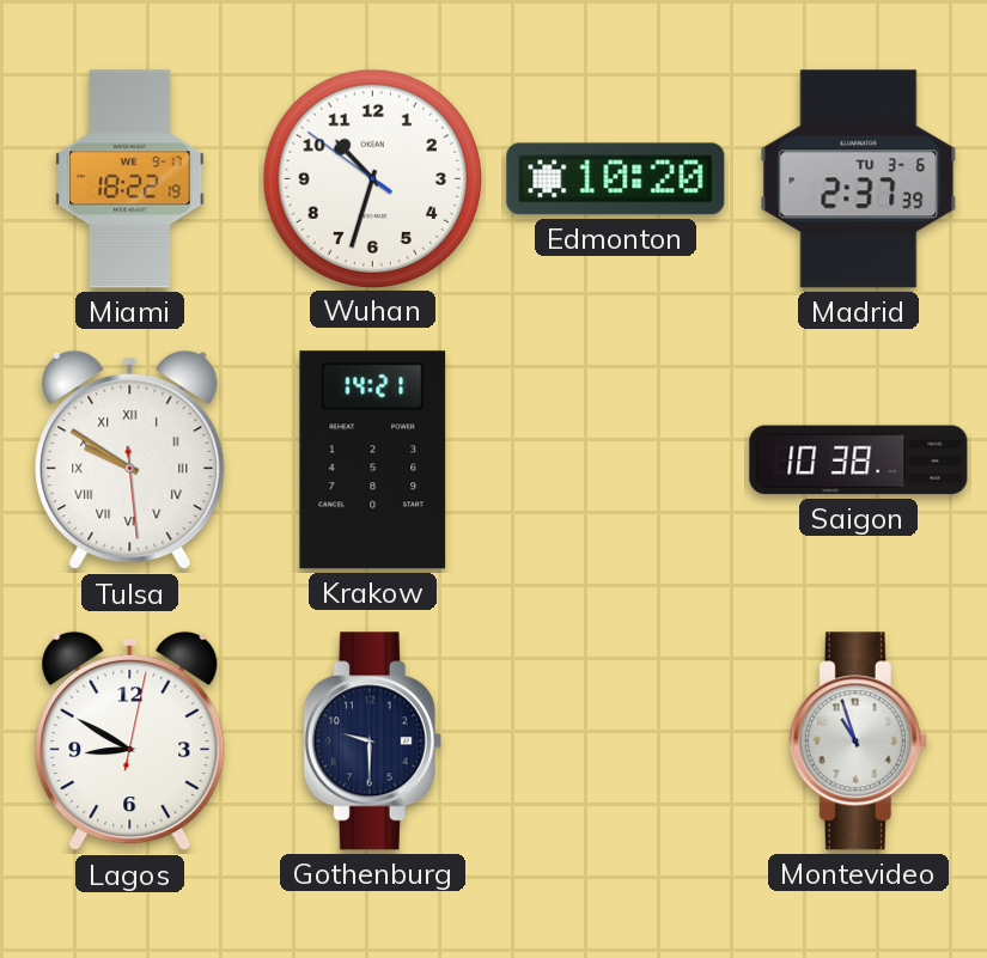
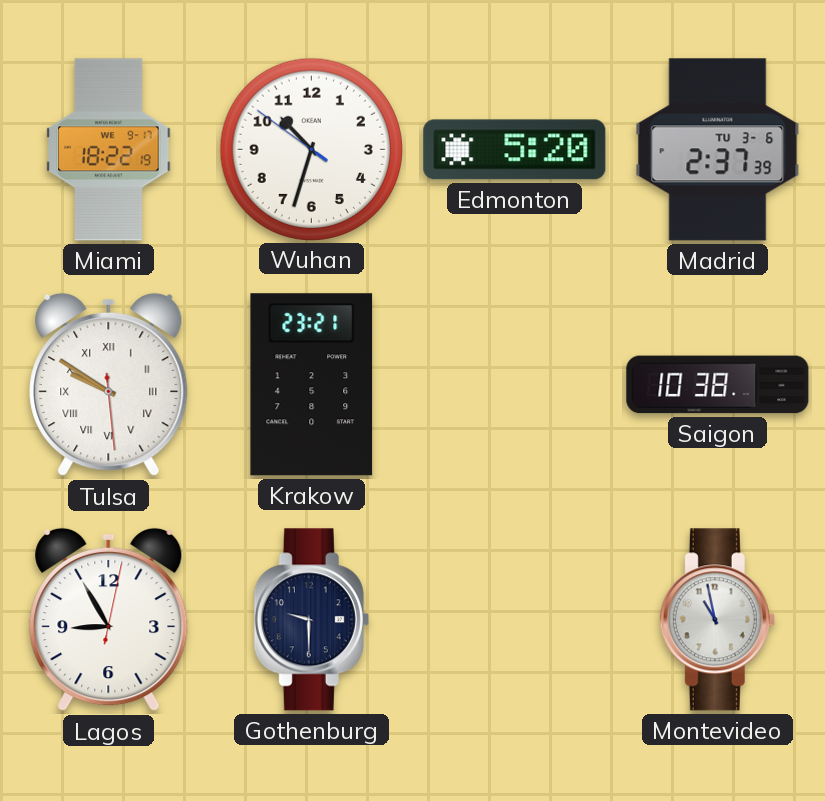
Edmonton: 10:20 -> 5:20
Krakow: 14:21 -> 23:21
Lagos: 8:50 -> 8:55
Montevideo: 10:57 -> 10:58
